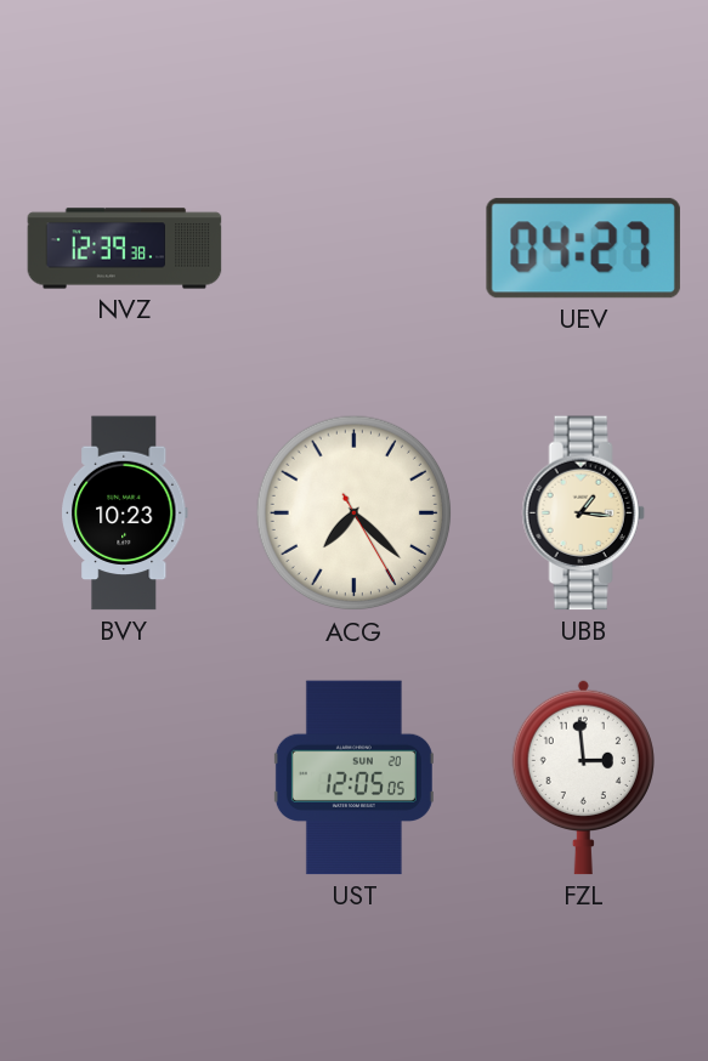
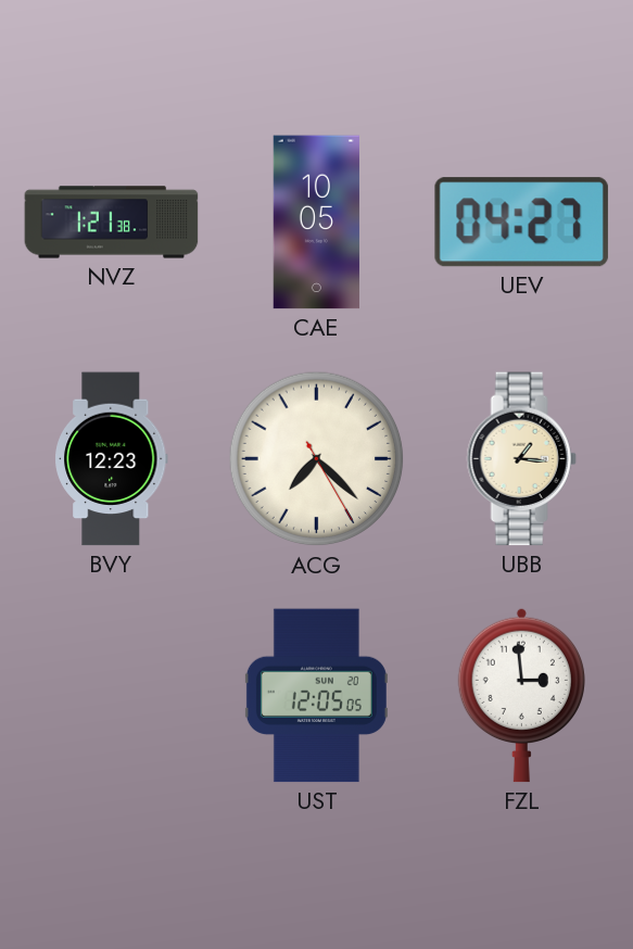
NVZ: 12:39 -> 1:21
CAE: none -> 10:05
BVY: 10:23 -> 12:23
